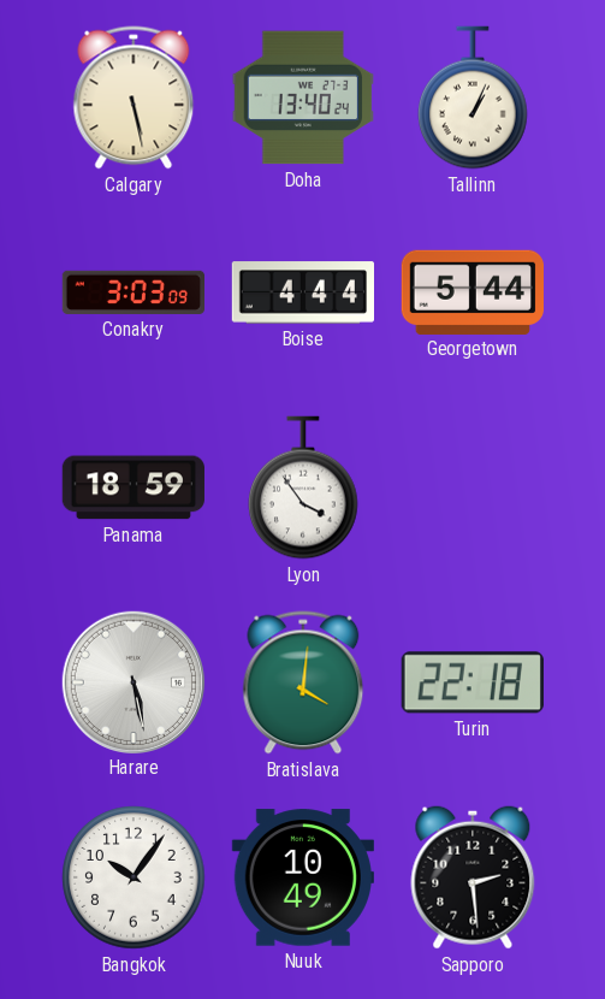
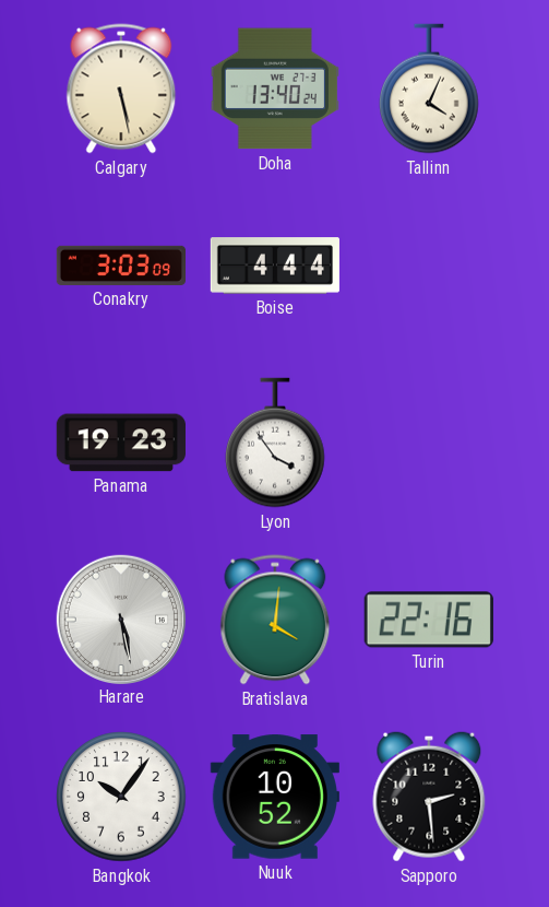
Tallinn: 1:04 -> 4:04
Georgetown: 5:44 -> none
Panama: 18:59 -> 19:23
Turin: 22:18 -> 22:16
Nuuk: 10:49 -> 10:52
